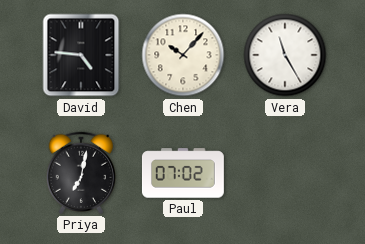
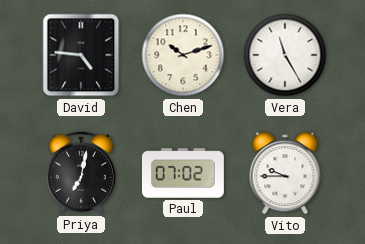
Chen: 10:07 -> 10:12
Vito: none -> 9:45
